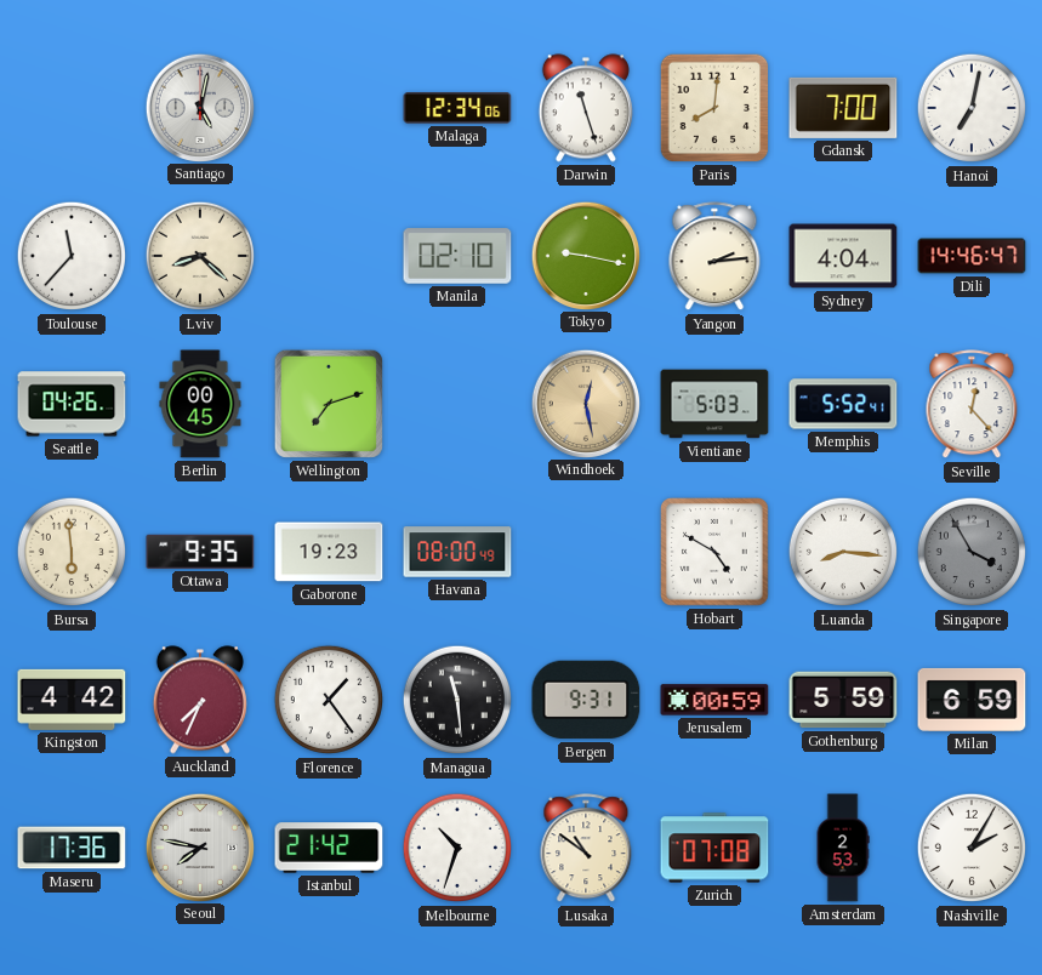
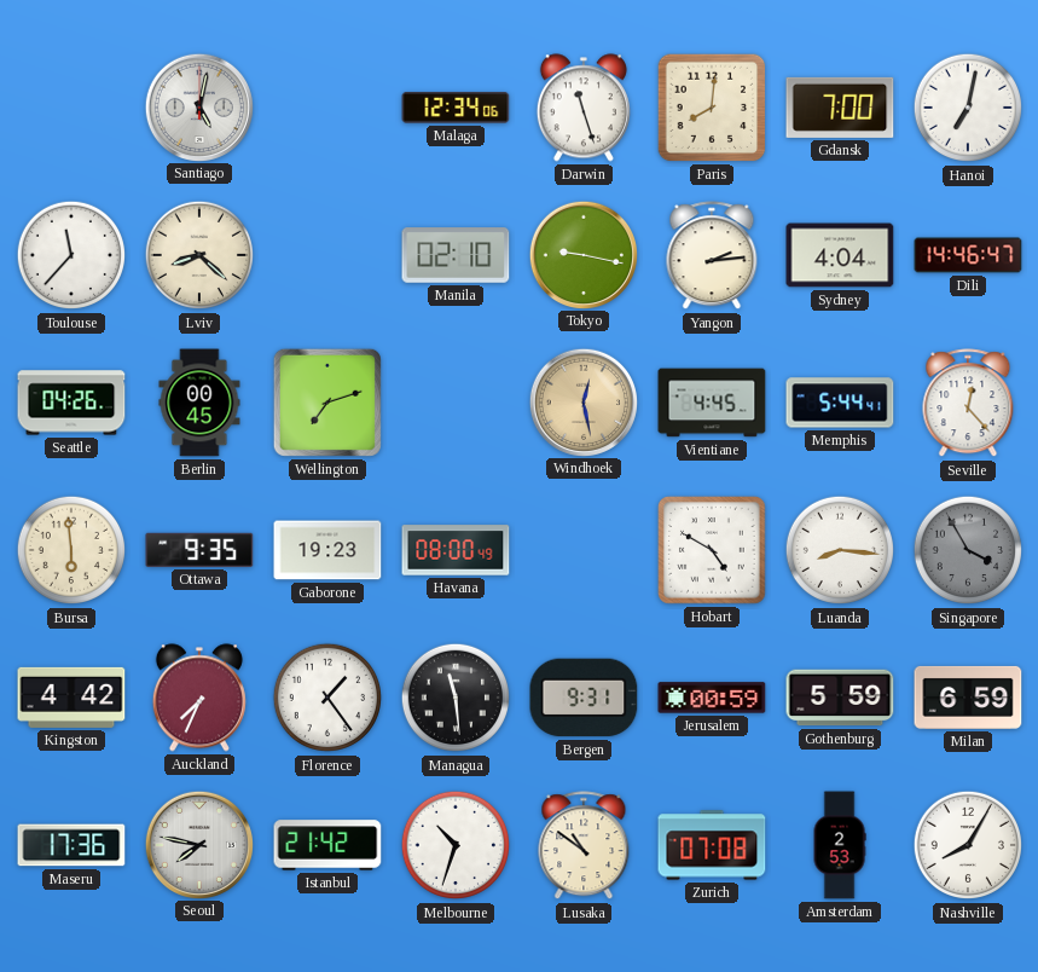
Vientiane: 5:03 -> 4:45
Memphis: 5:52 -> 5:44
Nashville: 2:05 -> 8:05
